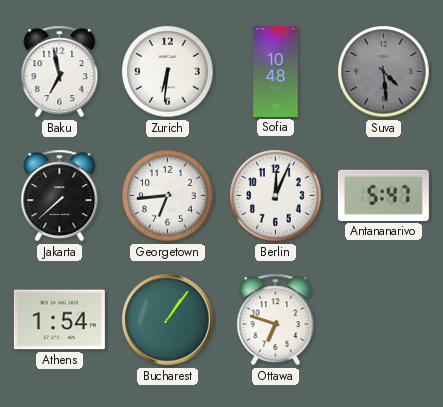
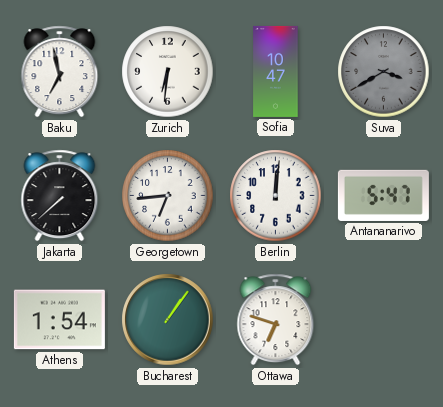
Sofia: 10:48 -> 10:47
Suva: 4:29 -> 3:40
Berlin: 12:04 -> 12:01
